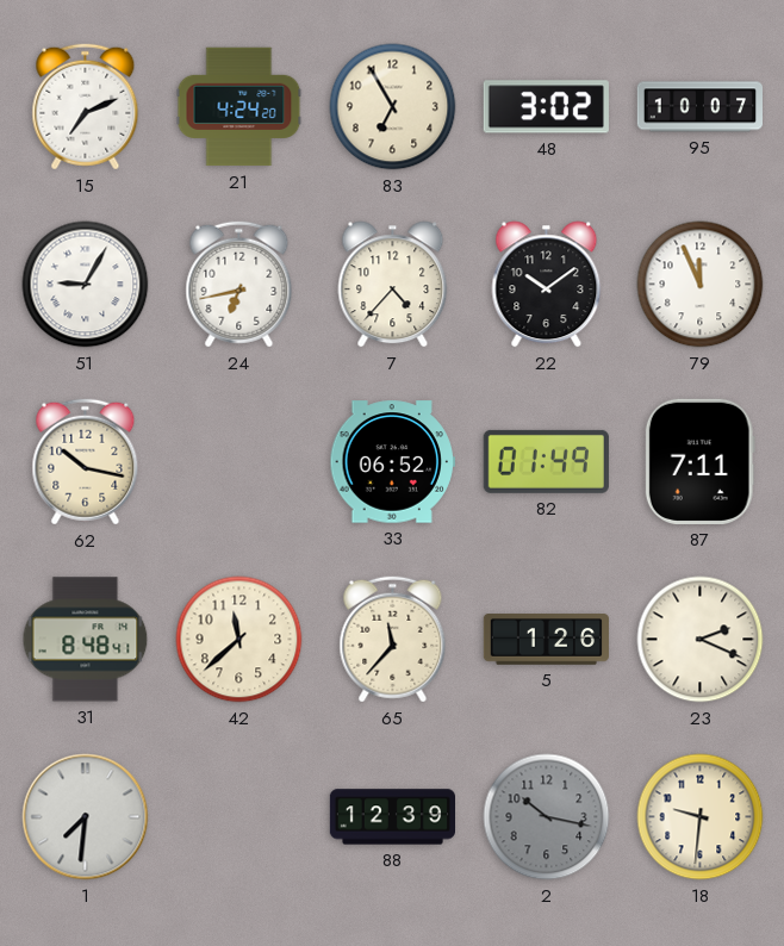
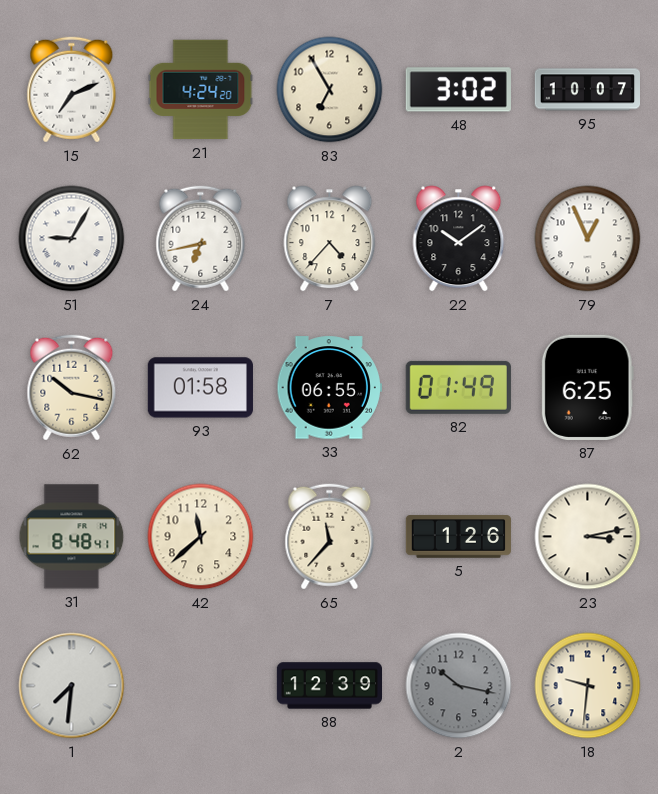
79: 11:56 -> 12:56
93: none -> 01:58
33: 06:52 -> 06:55
87: 7:11 -> 6:25
23: 2:19 -> 3:13
